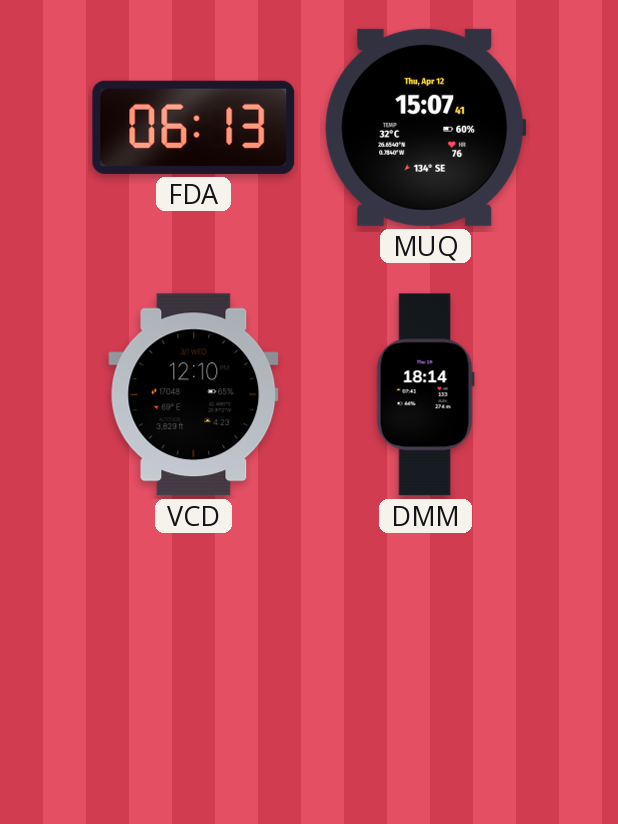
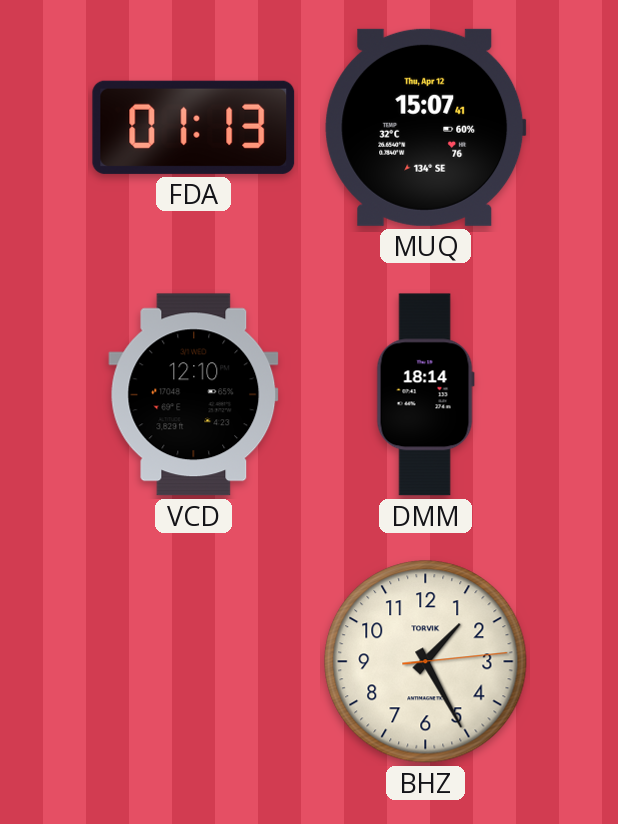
FDA: 06:13 -> 01:13
BHZ: none -> 1:25
